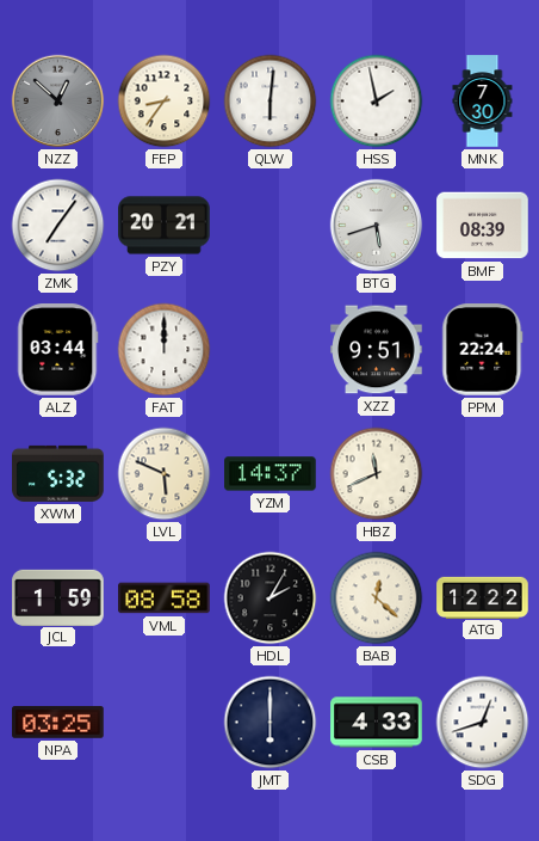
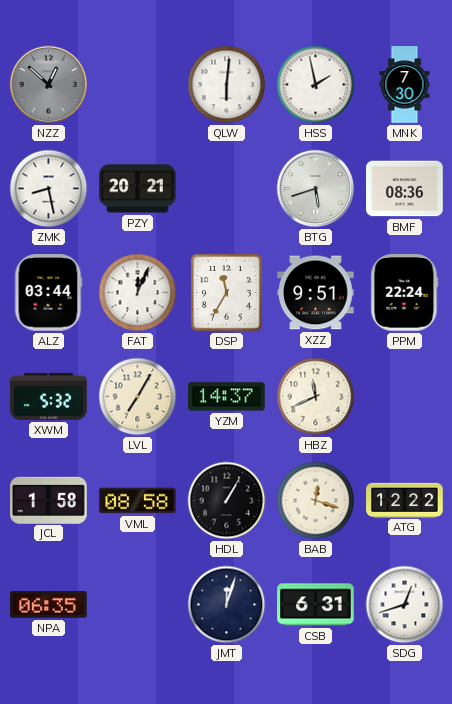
FEP: 8:36 -> none
ZMK: 7:06 -> 8:28
BMF: 08:39 -> 08:36
FAT: 12:00 -> 12:04
DSP: none -> 11:35
LVL: 5:49 -> 7:05
JCL: 1:59 -> 1:58
HDL: 2:05 -> 1:05
BAB: 12:22 -> 12:18
NPA: 03:25 -> 06:35
JMT: 6:00 -> 12:03
CSB: 4:33 -> 6:31
